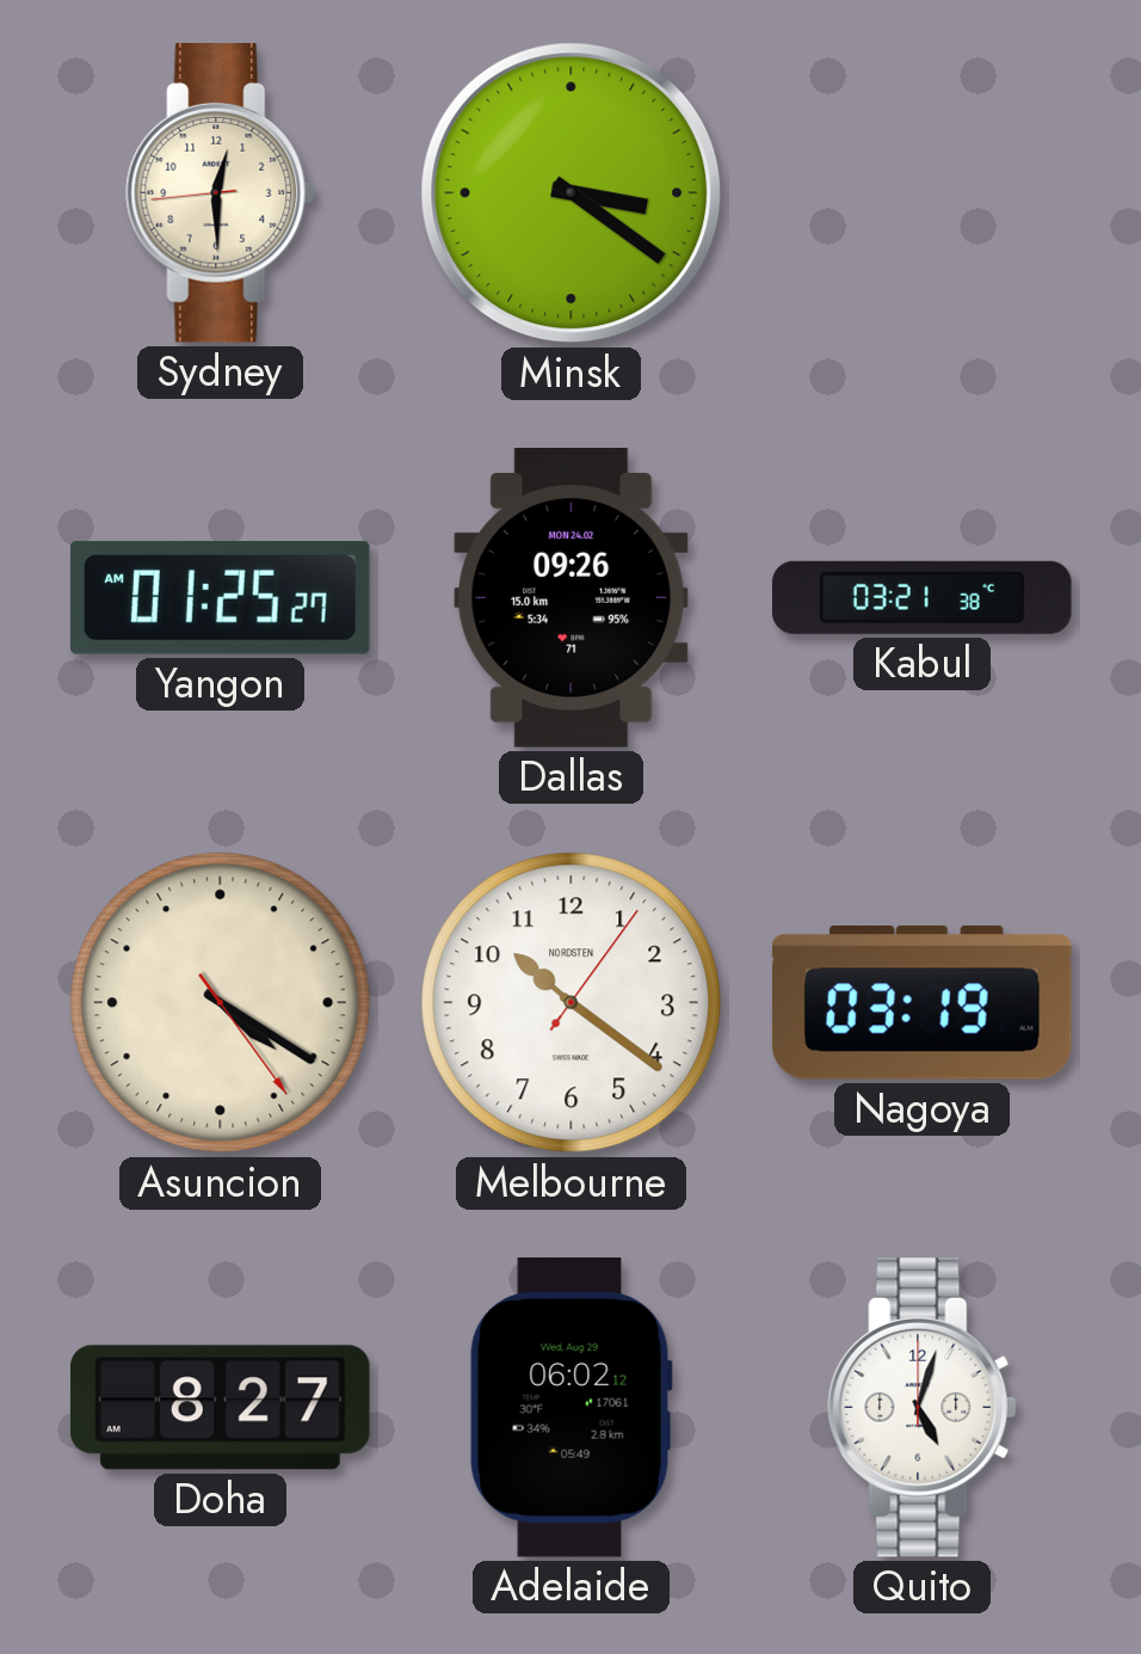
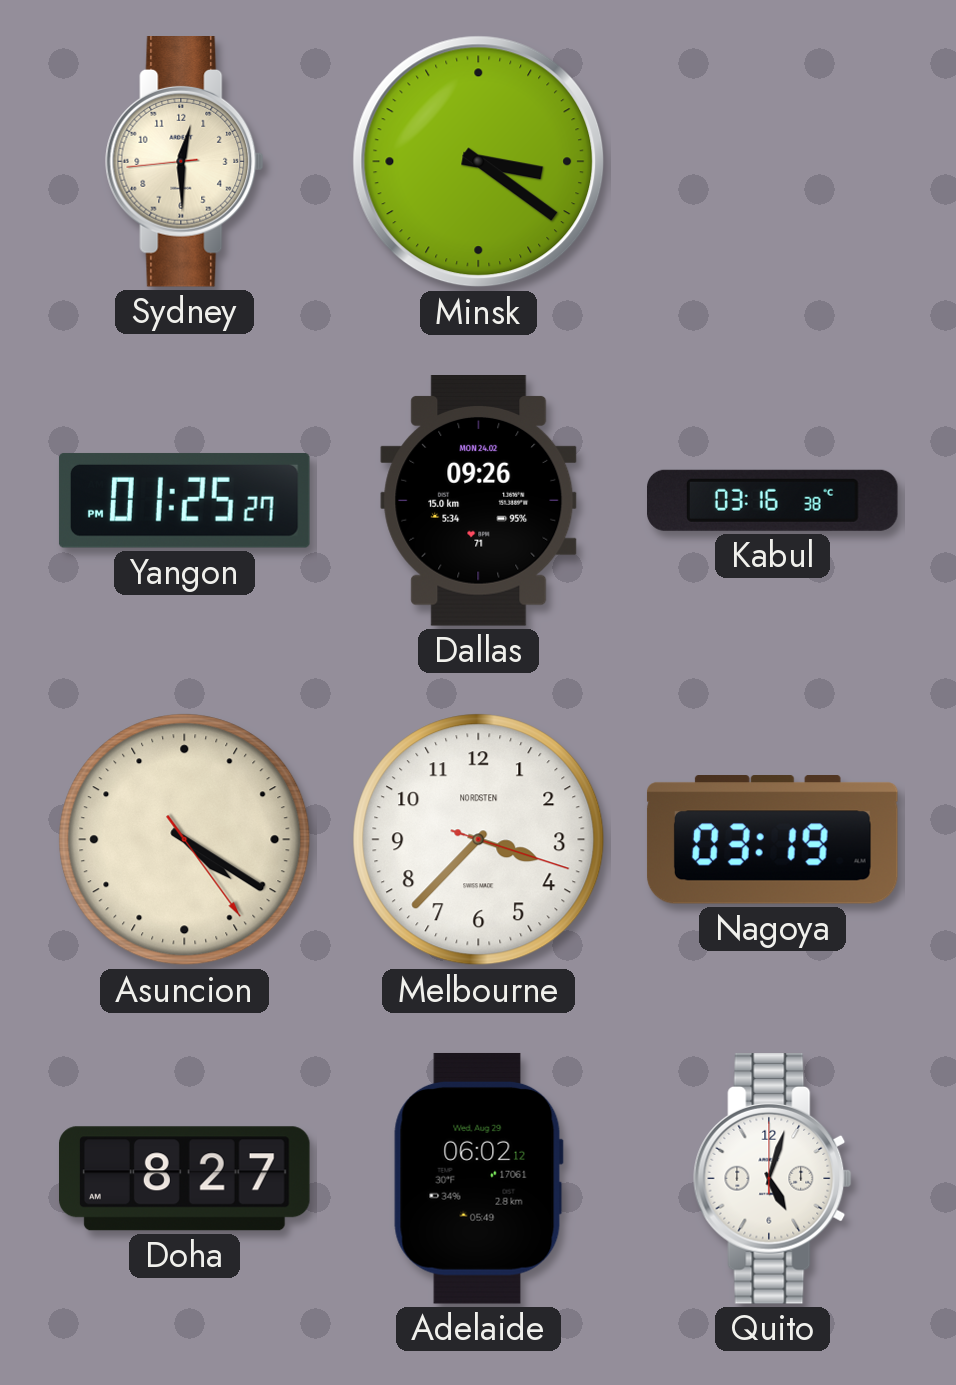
Yangon: 01:25:27 AM -> 01:25:27 PM
Kabul: 03:21 -> 03:16
Melbourne: 10:21 -> 3:37
